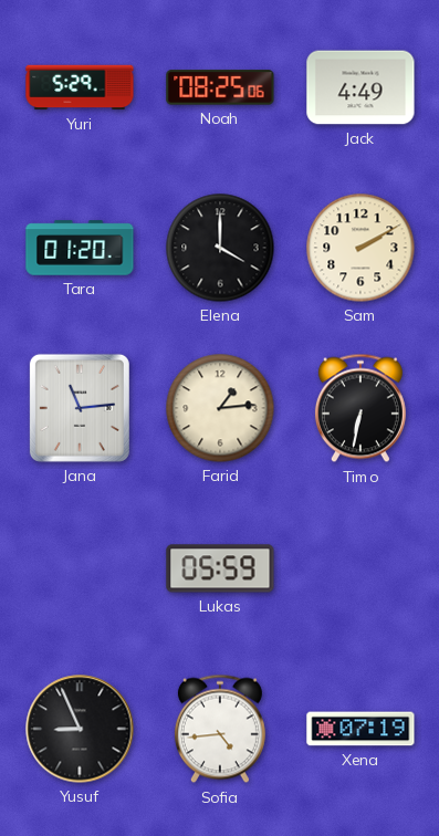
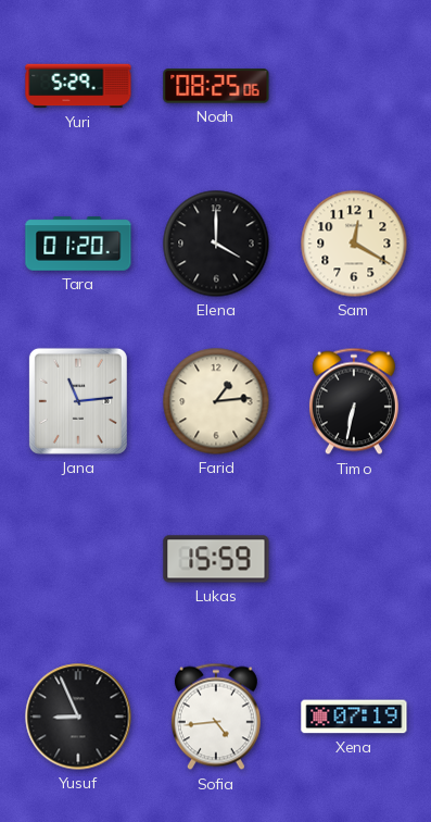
Jack: 4:49 -> none
Sam: 2:10 -> 12:20
Lukas: 05:59 -> 15:59
